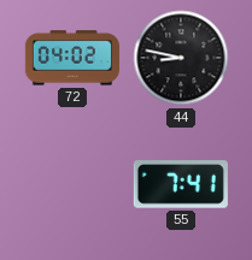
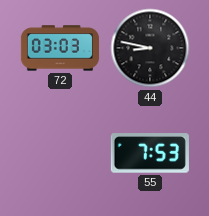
72: 04:02 -> 03:03
55: 7:41 -> 7:53
